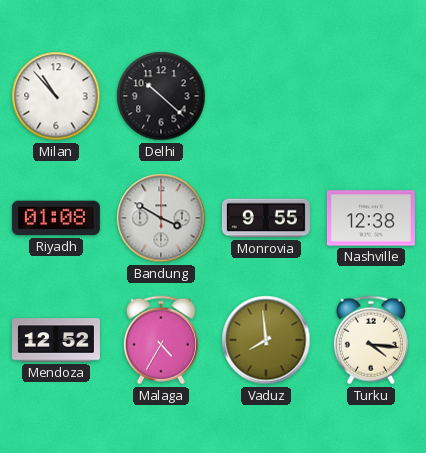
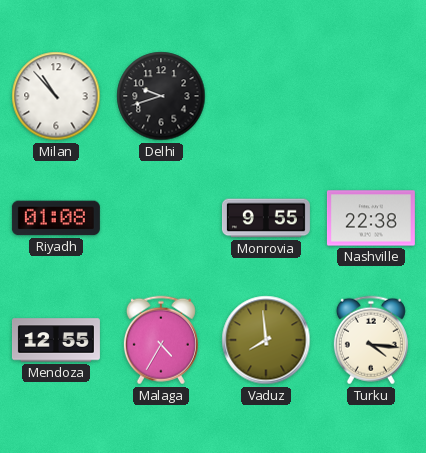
Delhi: 10:22 -> 9:42
Bandung: 3:50 -> none
Nashville: 12:38 -> 22:38
Mendoza: 12:52 -> 12:55
